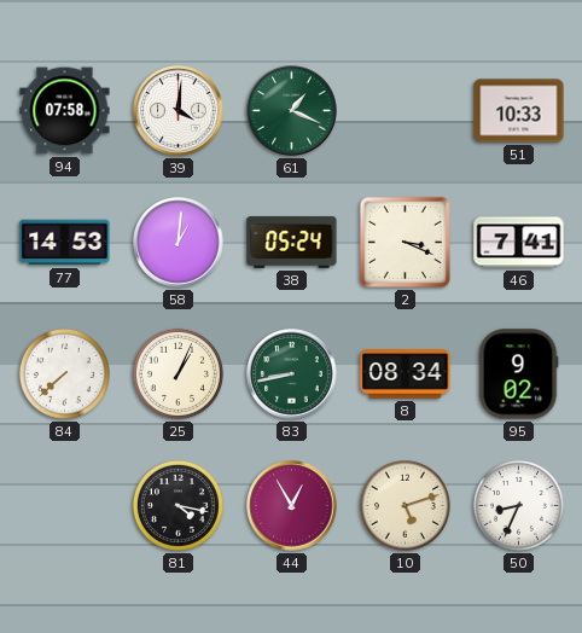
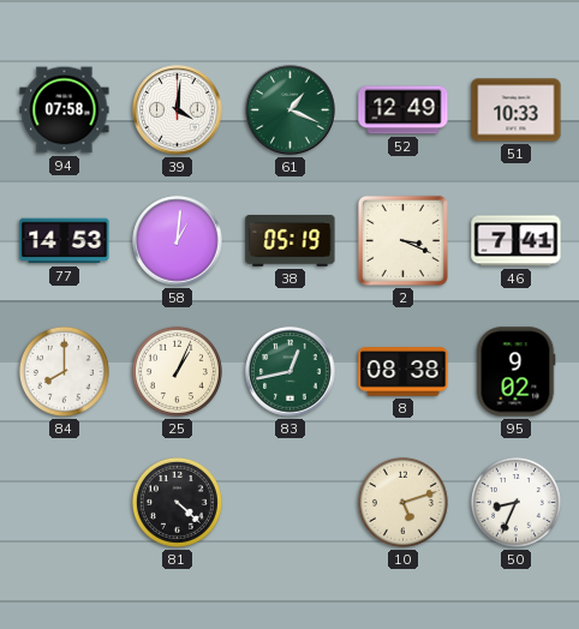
52: none -> 12:49
38: 05:24 -> 05:19
84: 7:38 -> 8:00
83: 8:43 -> 12:43
8: 08:34 -> 08:38
81: 4:17 -> 4:22
44: 12:55 -> none
